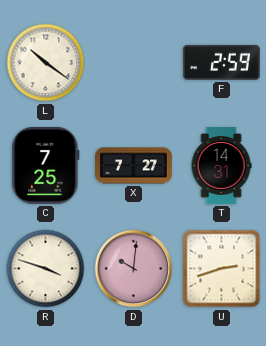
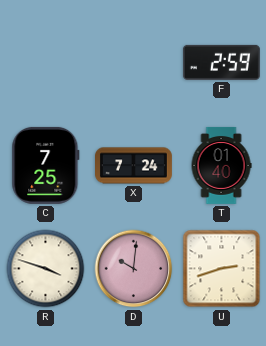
L: 10:21 -> none
X: 7:27 -> 7:24
T: 14:31 -> 01:40
